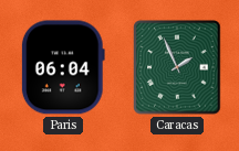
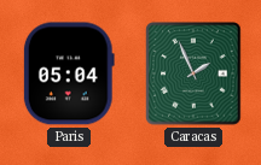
Paris: 06:04 -> 05:04
